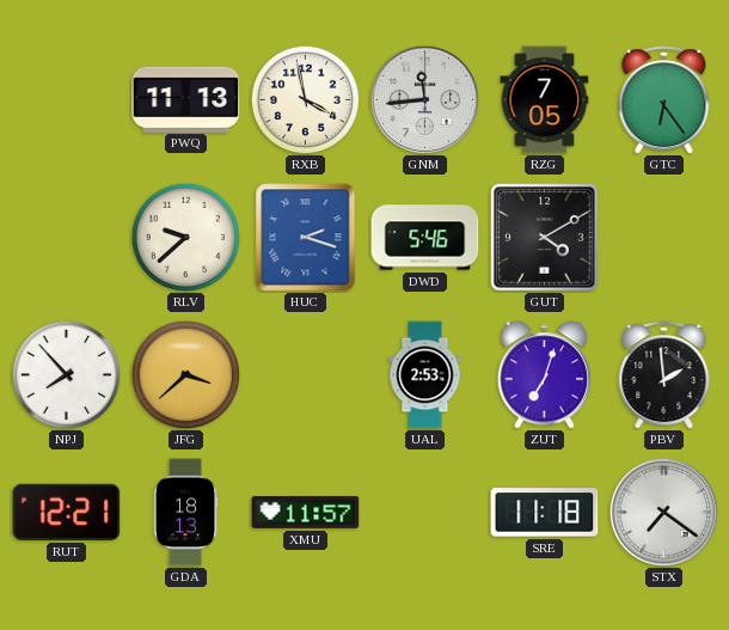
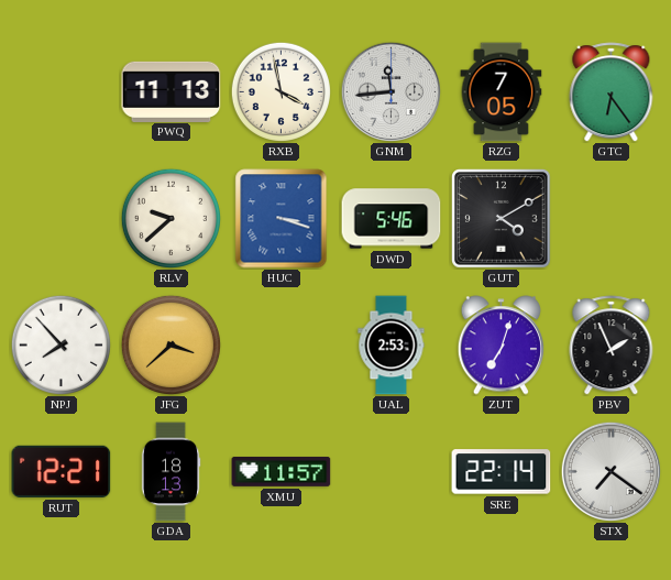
HUC: 2:18 -> 3:18
PBV: 1:59 -> 1:56
SRE: 11:18 -> 22:14
